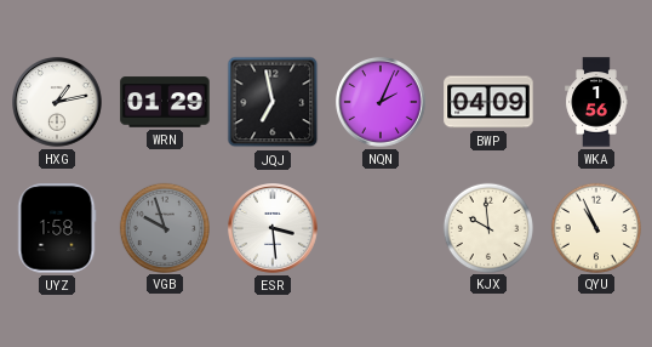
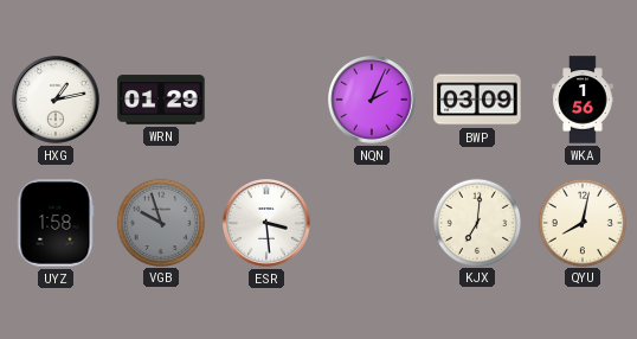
JQJ: 6:58 -> none
BWP: 04:09 -> 03:09
KJX: 9:59 -> 7:01
QYU: 10:56 -> 8:02
